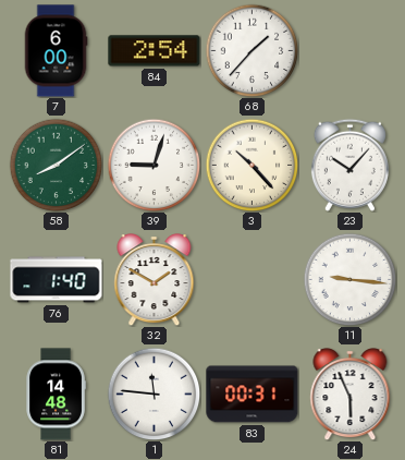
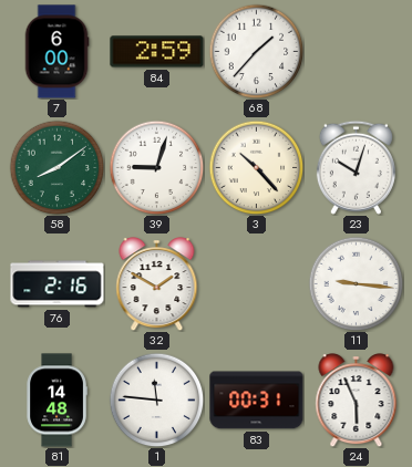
84: 2:54 -> 2:59
23: 10:07 -> 10:03
76: 1:40 -> 2:16
